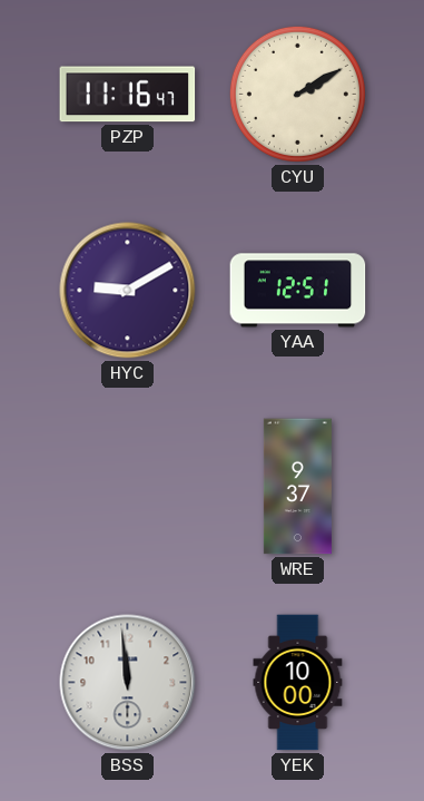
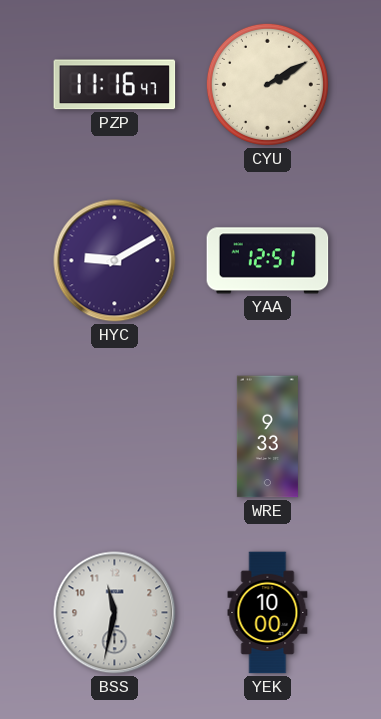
WRE: 9:37 -> 9:33
BSS: 11:59 -> 11:32
